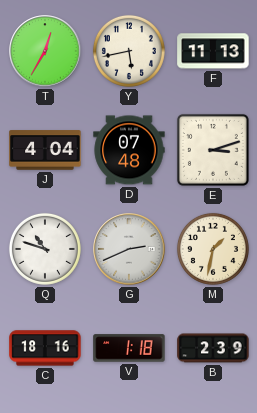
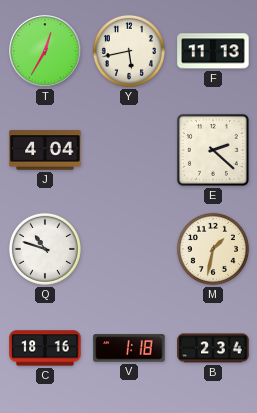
D: 07:48 -> none
E: 3:12 -> 2:22
G: 2:41 -> none
B: 2:39 -> 2:34
